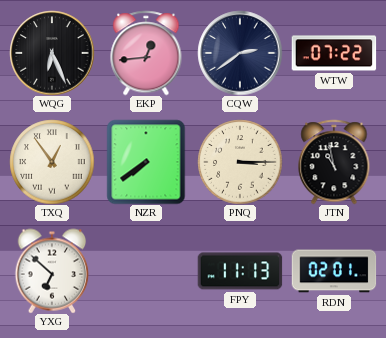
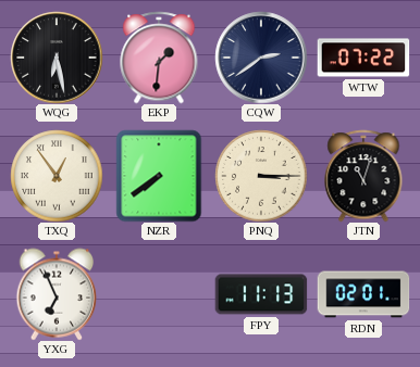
WQG: 6:26 -> 6:28
EKP: 12:44 -> 1:31
JTN: 10:58 -> 11:03
YXG: 6:52 -> 6:56
